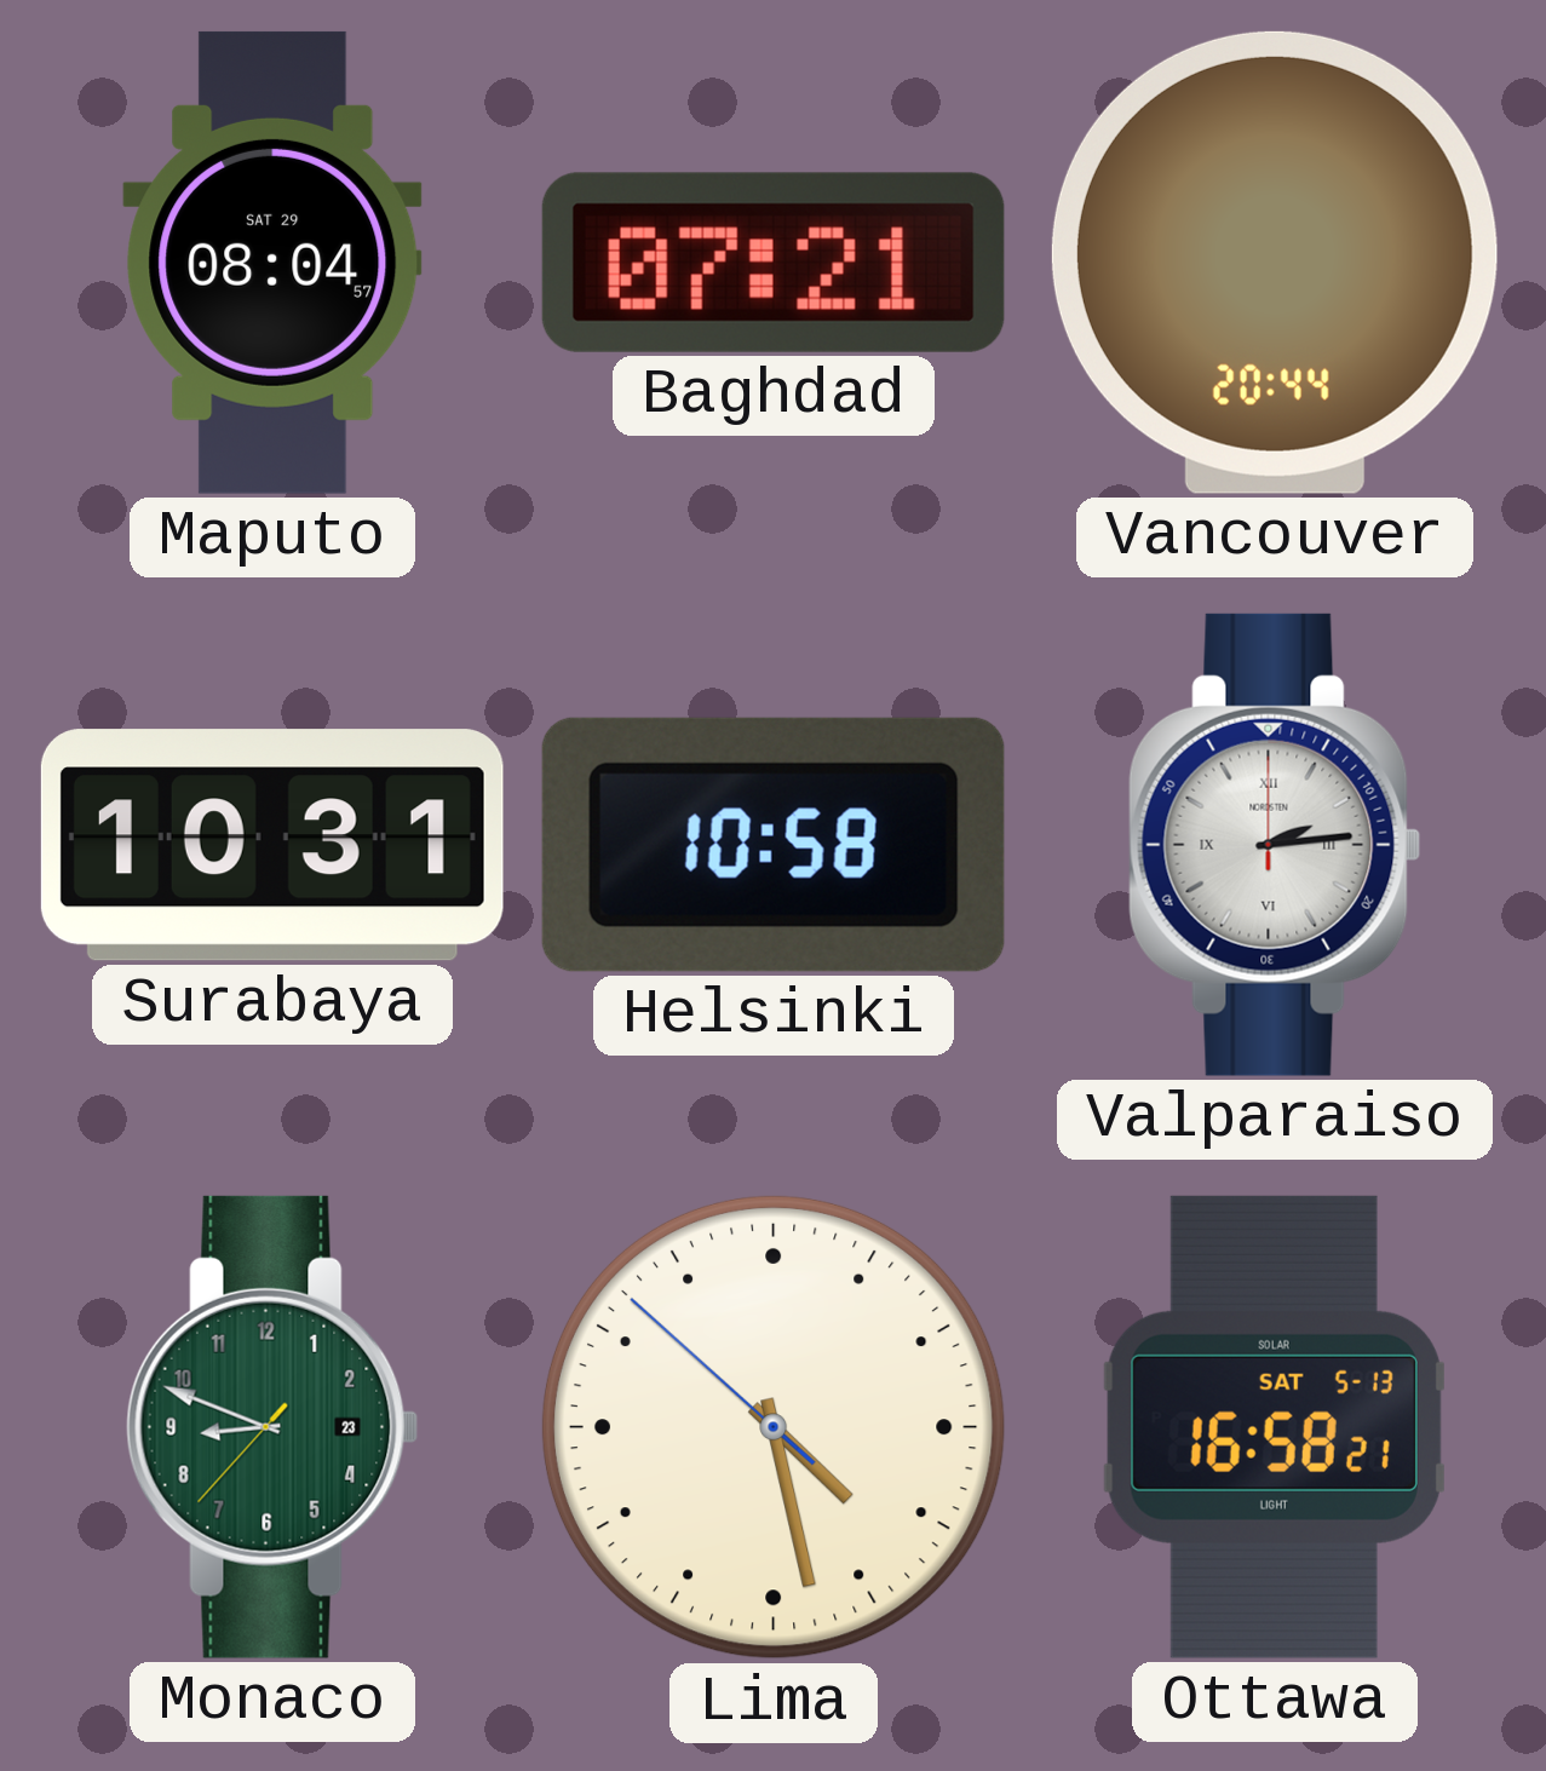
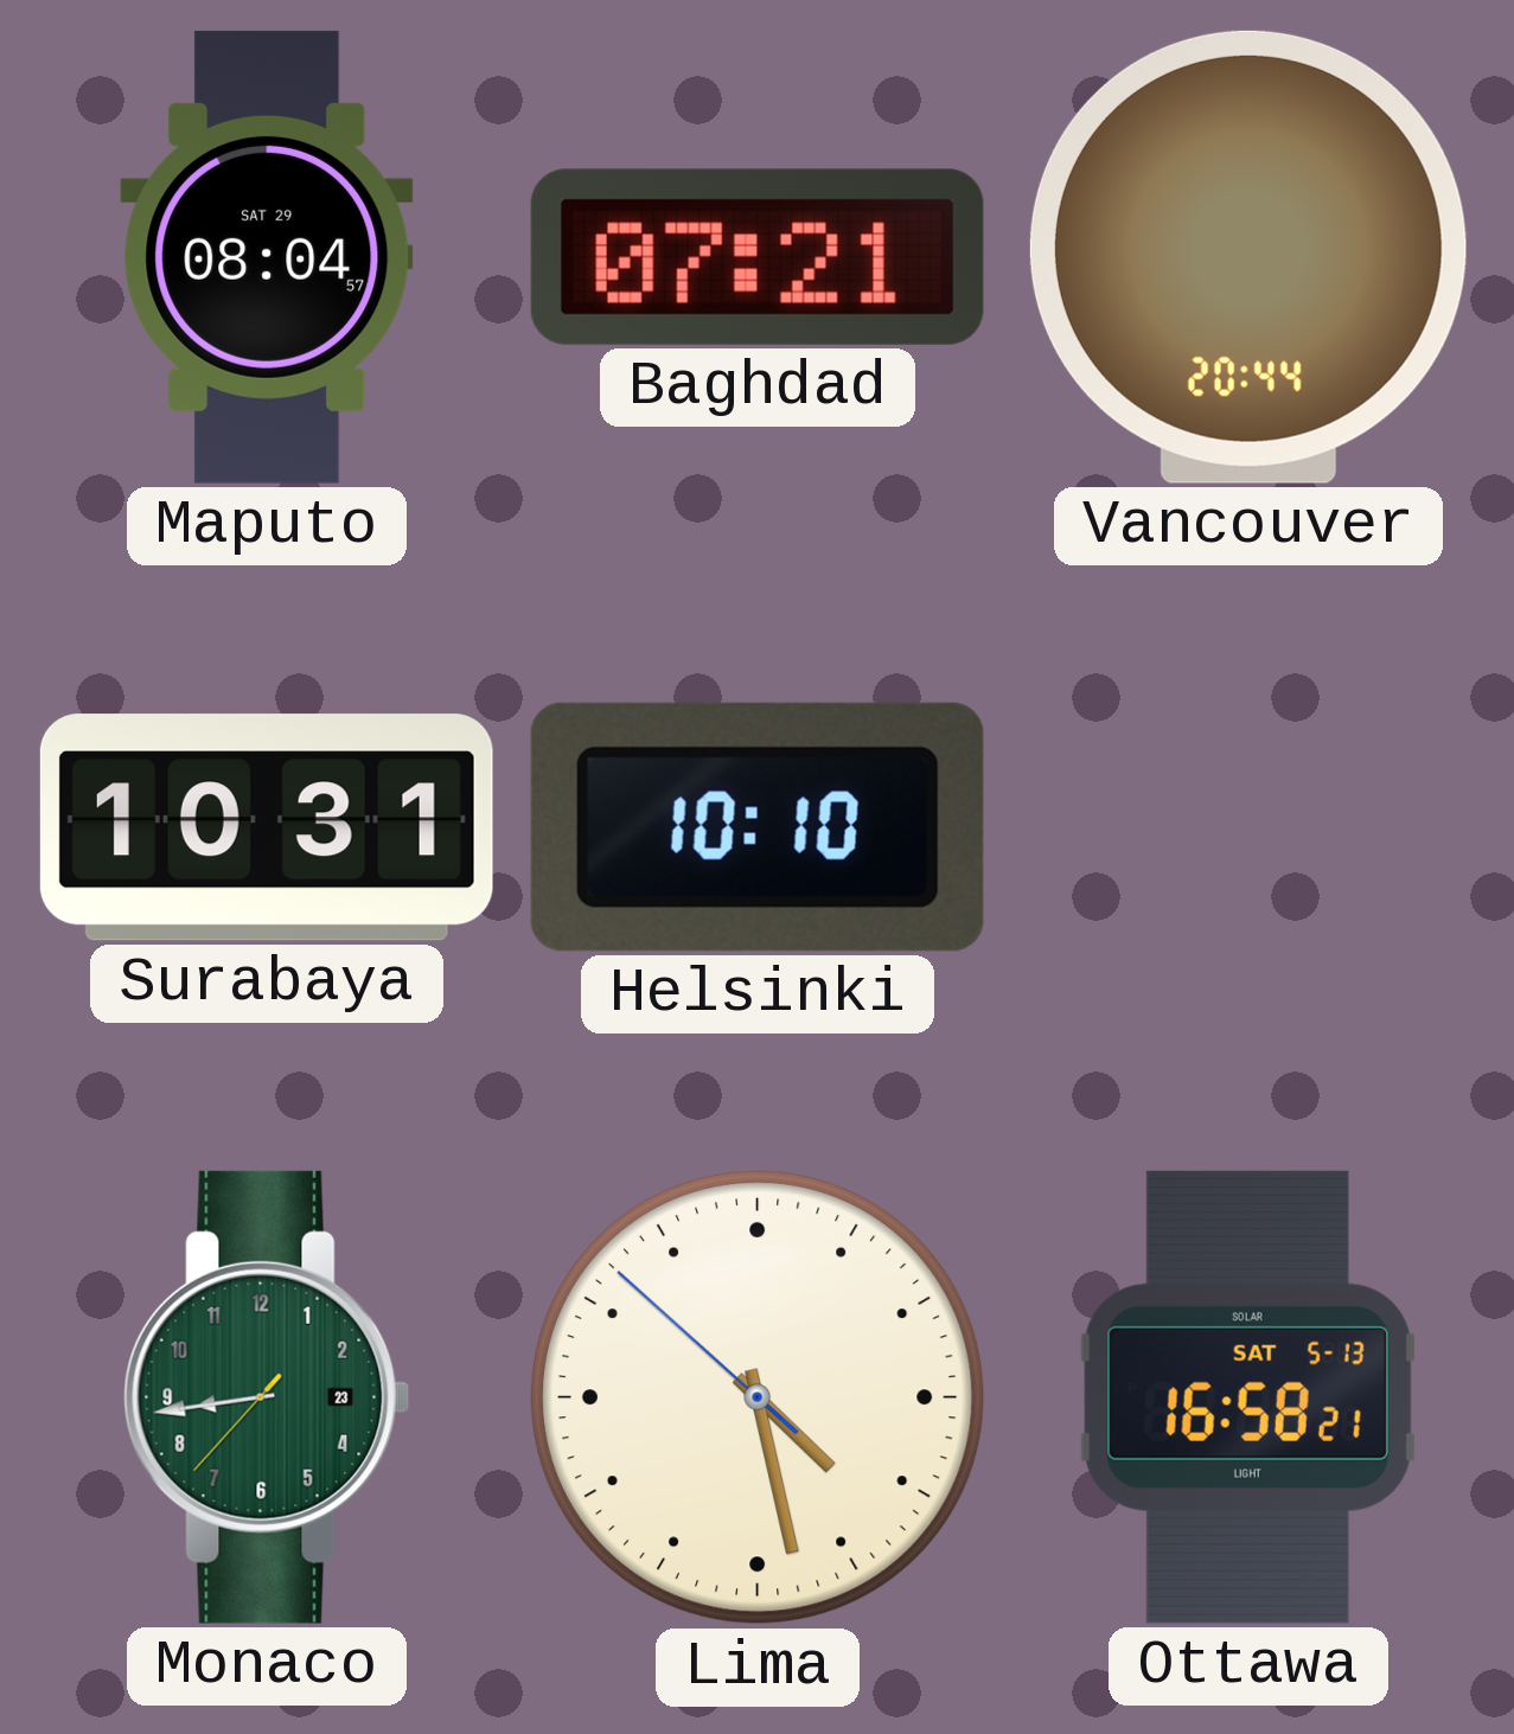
Helsinki: 10:58 -> 10:10
Valparaiso: 2:14 -> none
Monaco: 8:48 -> 8:43
